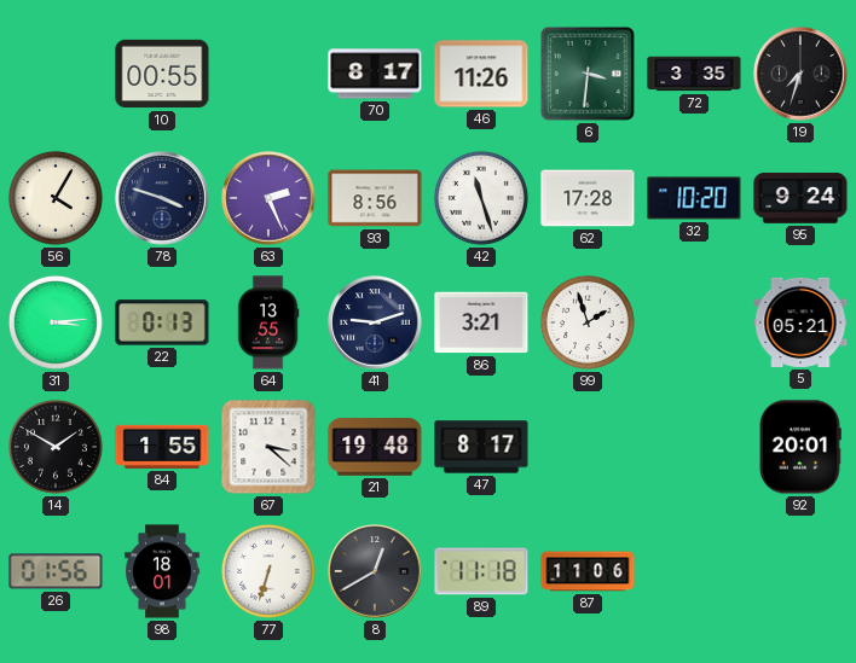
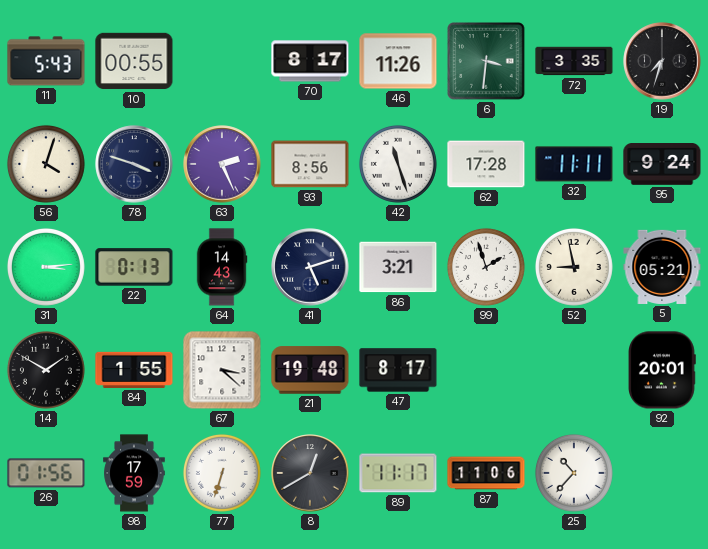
11: none -> 5:43
56: 4:05 -> 4:03
32: 10:20 -> 11:11
64: 13:55 -> 14:43
41: 9:12 -> 5:12
52: none -> 8:58
98: 18:01 -> 17:59
89: 11:18 -> 11:17
25: none -> 10:37
